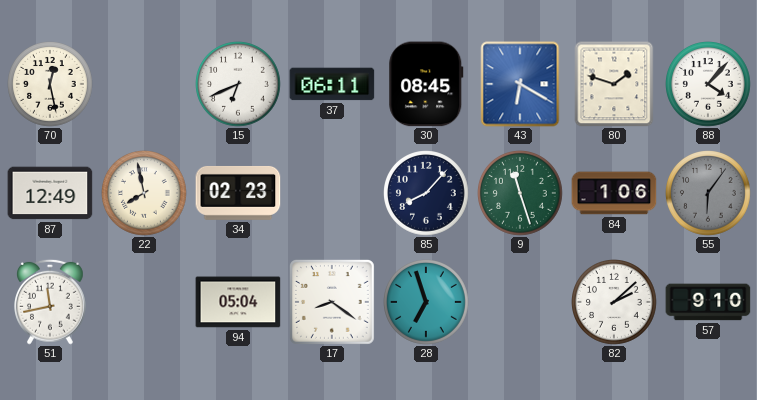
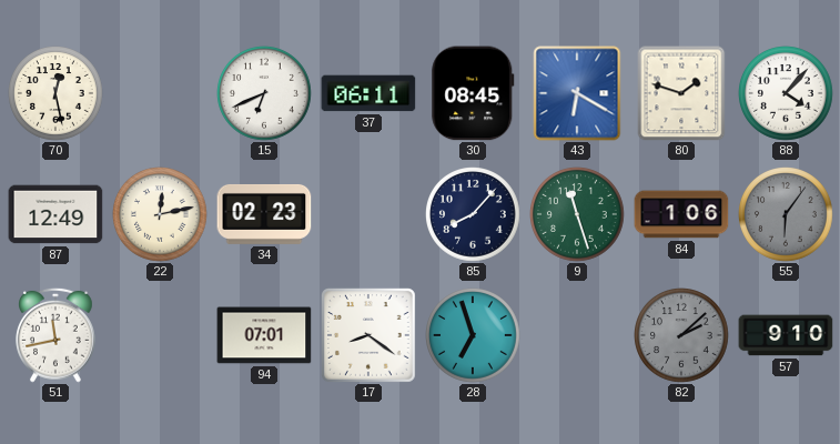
22: 7:58 -> 12:13
94: 05:04 -> 07:01
82 dial: white -> grey
